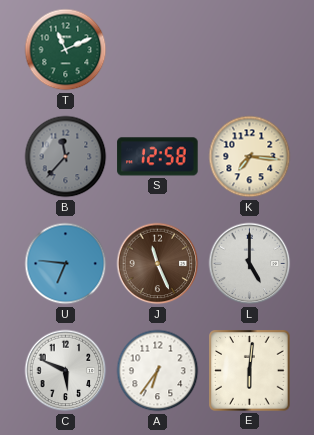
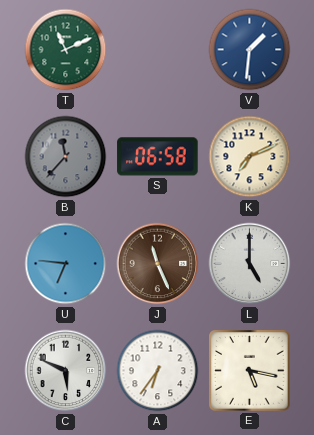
V: none -> 1:31
S: 12:58 -> 06:58
K: 7:16 -> 7:11
E: 6:01 -> 5:17
